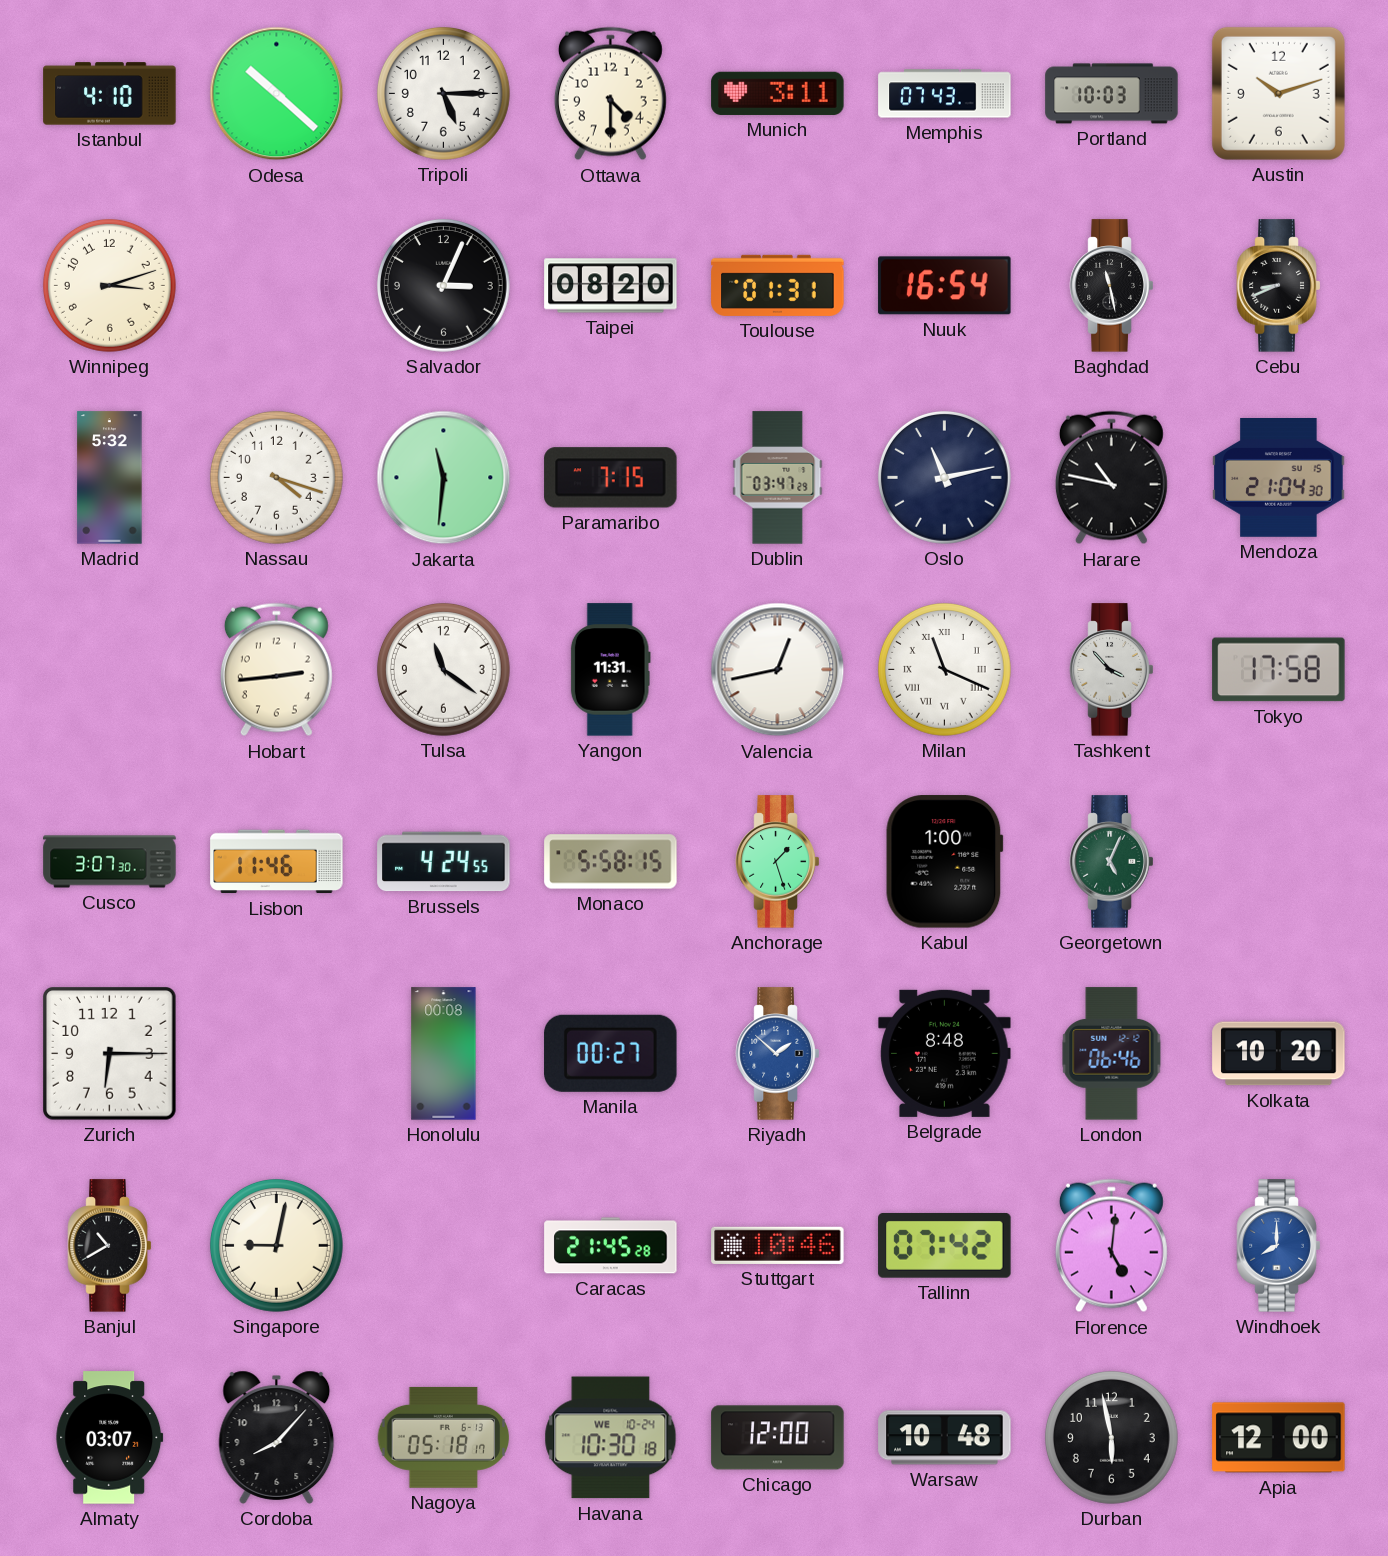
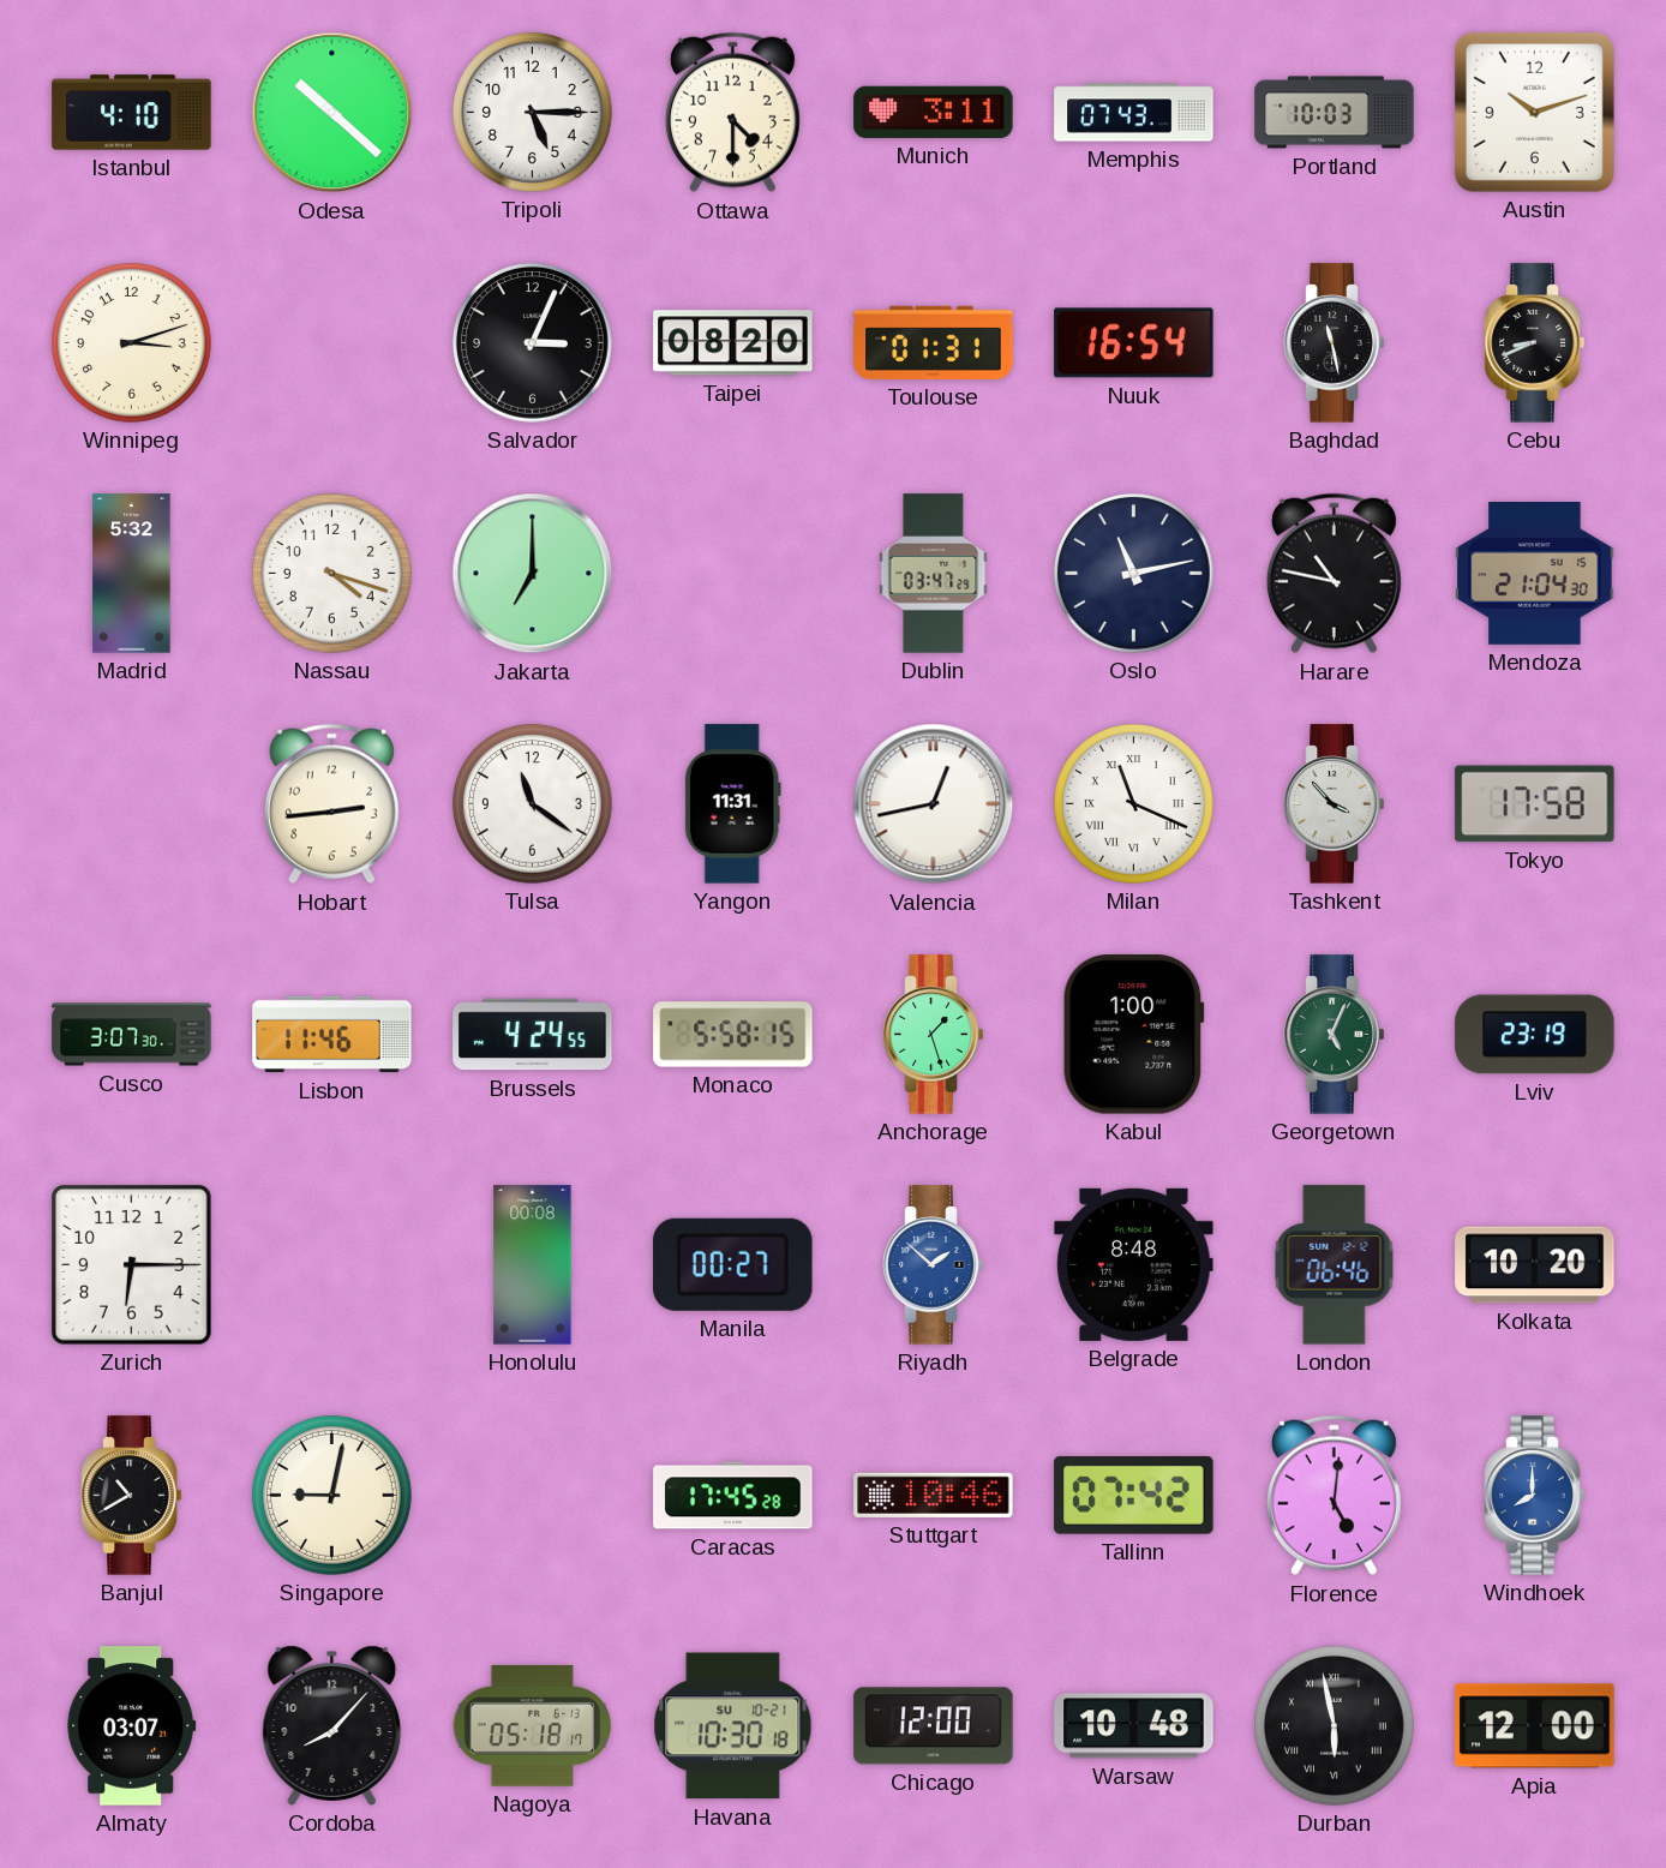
Jakarta: 11:31 -> 7:00
Paramaribo: 7:15 -> none
Lviv: none -> 23:19
Caracas: 21:45 -> 17:45
Havana date: WE 10-24 -> SU 10-21
Durban numerals: Arabic -> Roman
